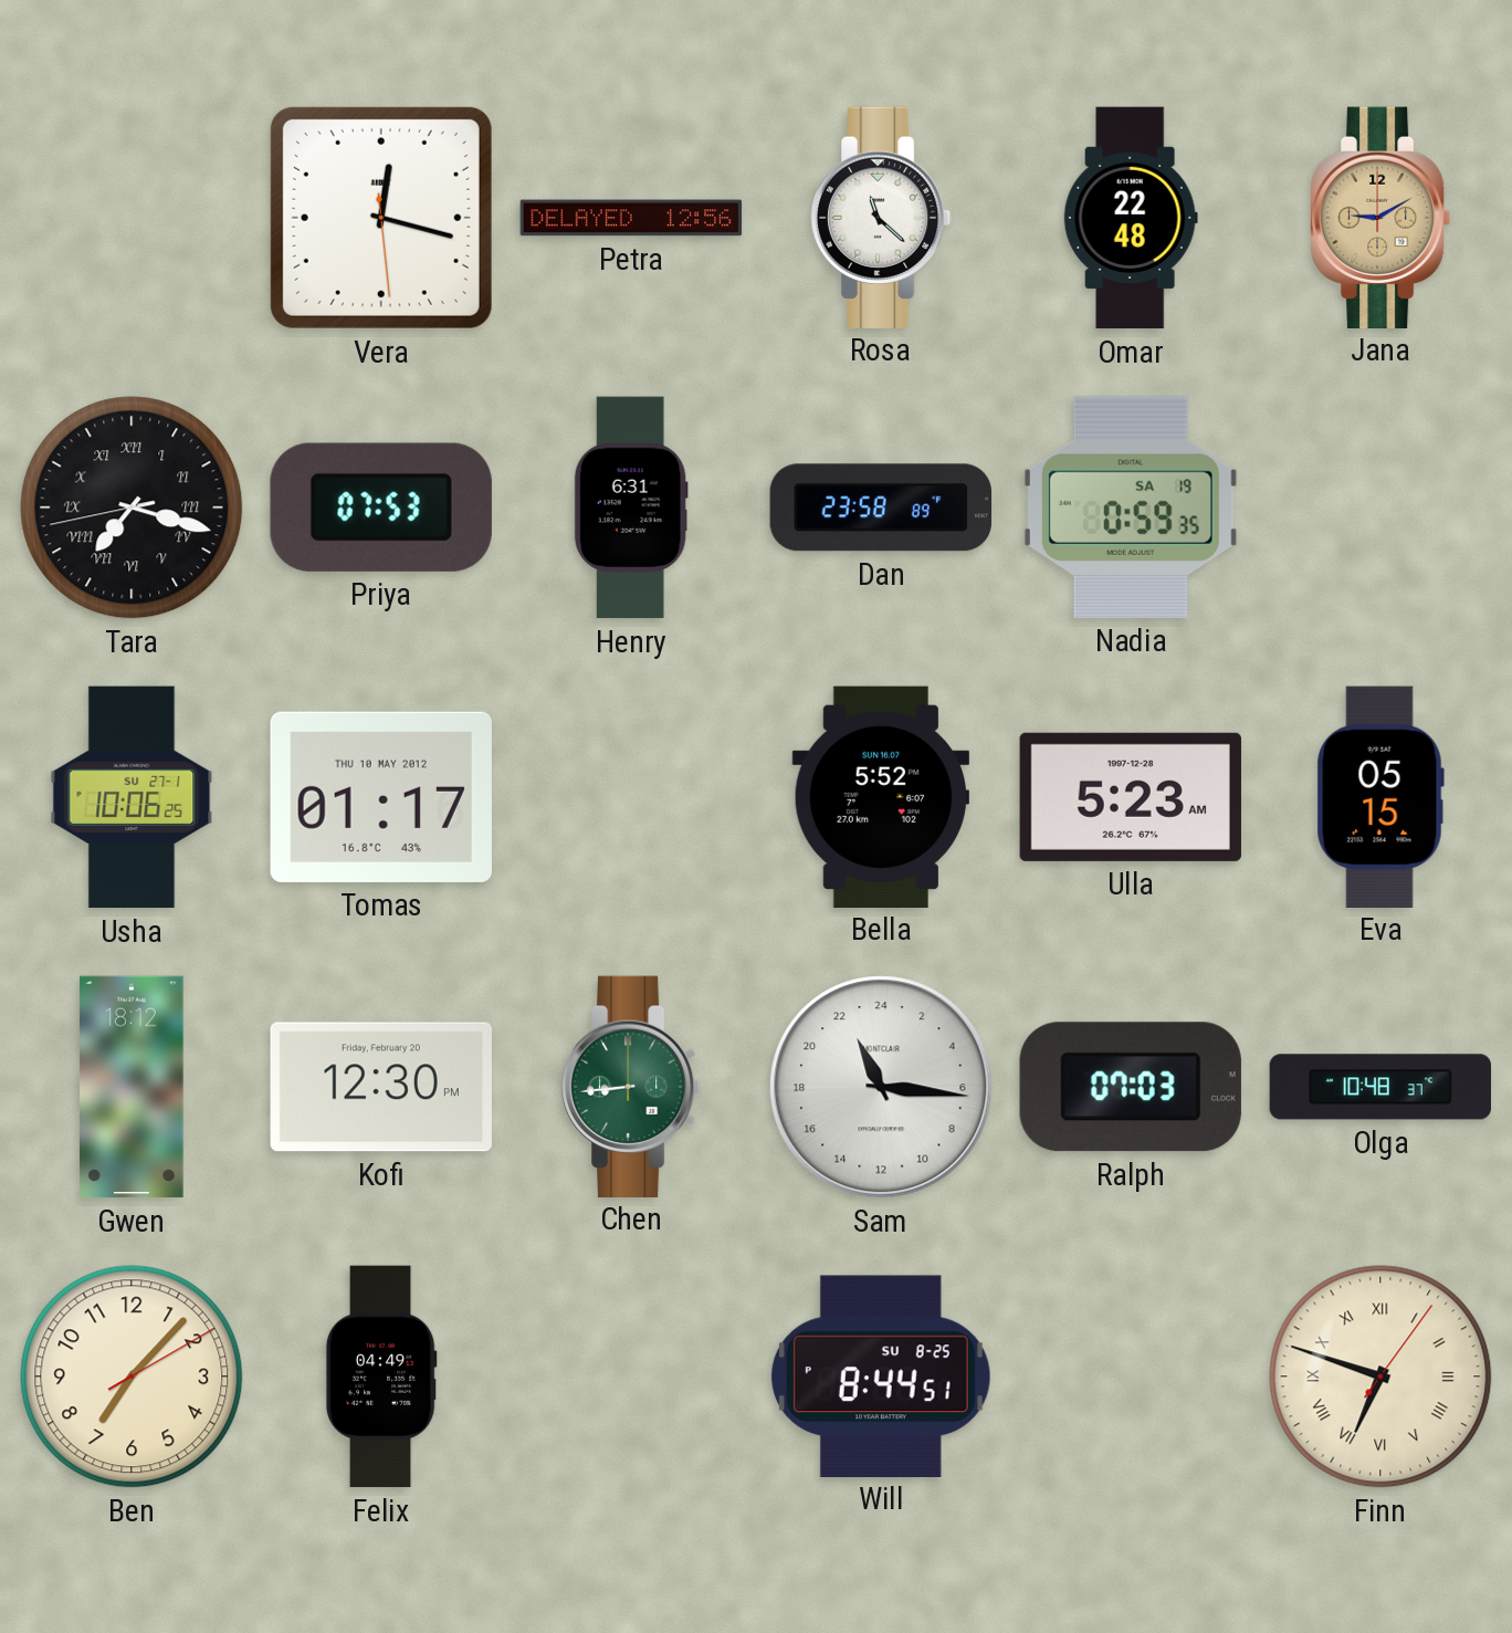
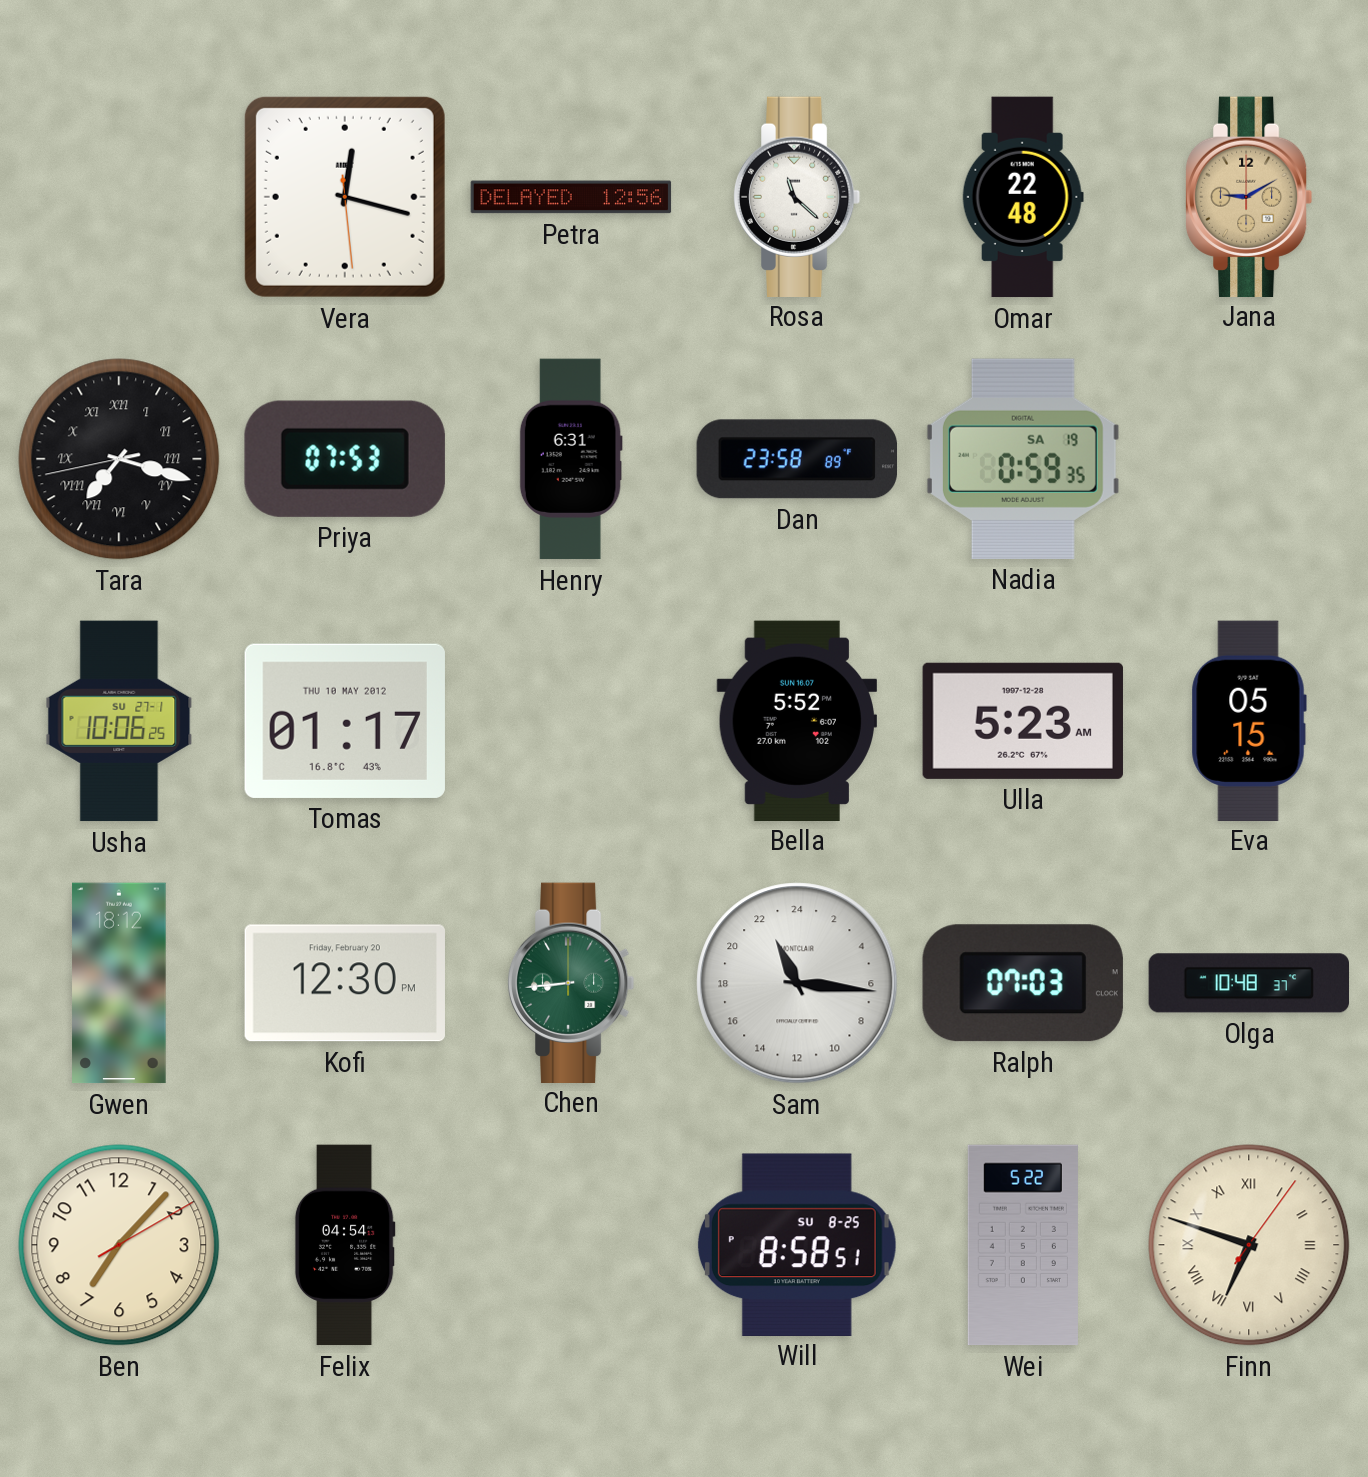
Felix: 04:49 -> 04:54
Will: 8:44 -> 8:58
Wei: none -> 5:22
